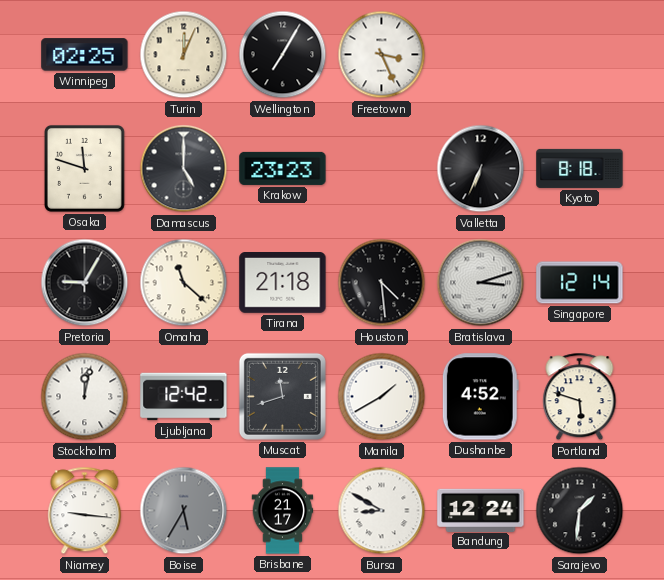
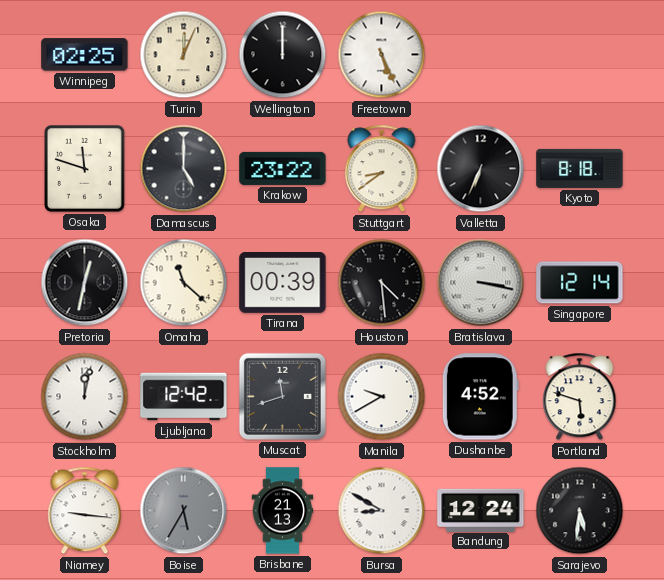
Wellington: 7:05 -> 12:00
Freetown: 3:26 -> 5:26
Krakow: 23:23 -> 23:22
Stuttgart: none -> 8:39
Pretoria: 9:05 -> 12:32
Tirana: 21:18 -> 00:39
Bratislava: 3:12 -> 3:17
Manila: 1:40 -> 9:40
Brisbane: 21:17 -> 21:13
Sarajevo: 1:31 -> 5:31
